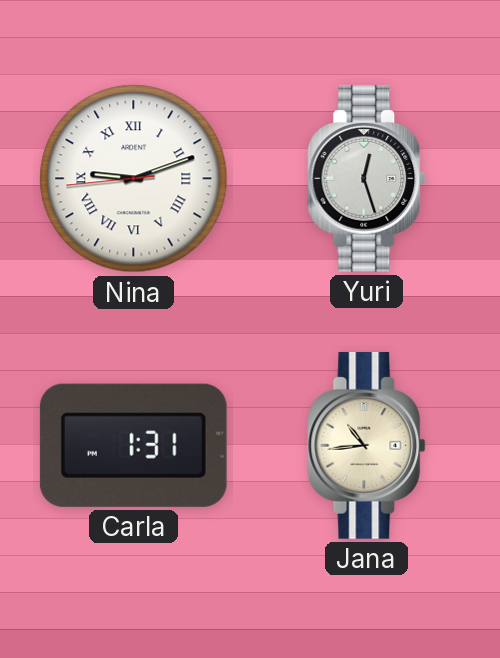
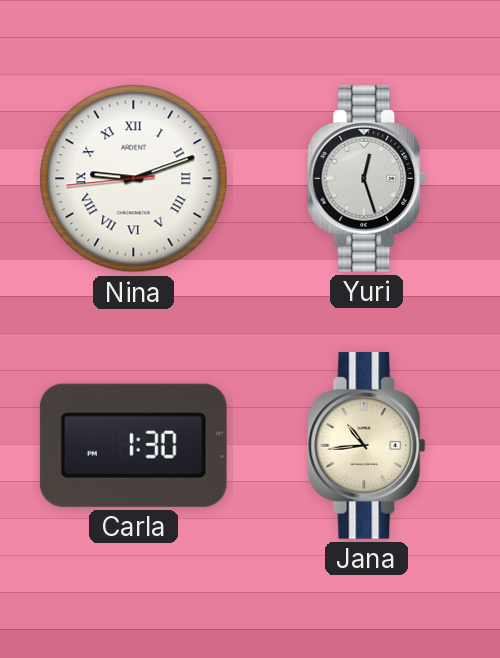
Carla: 1:31 -> 1:30
